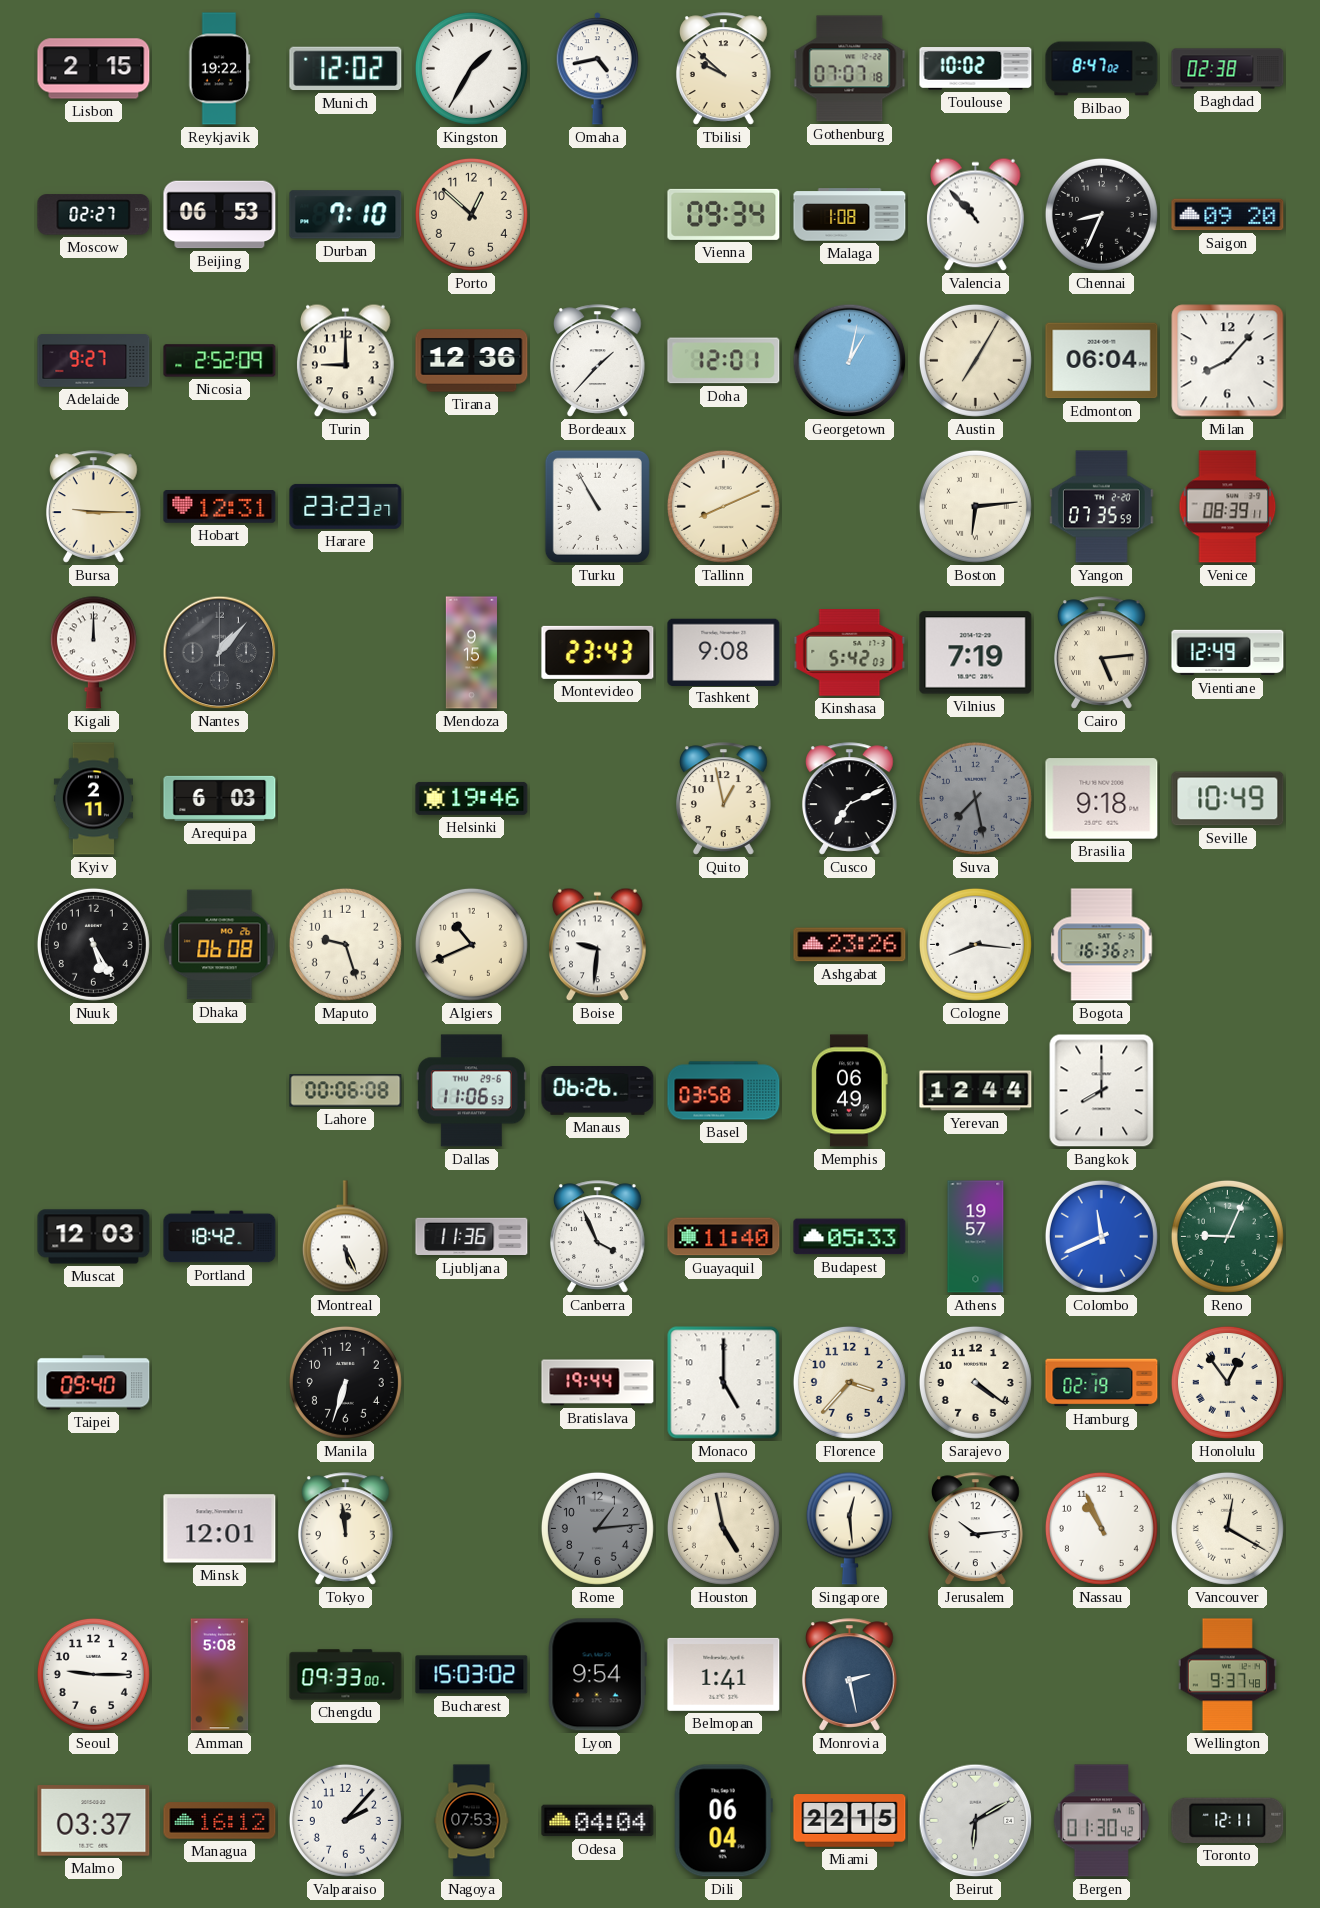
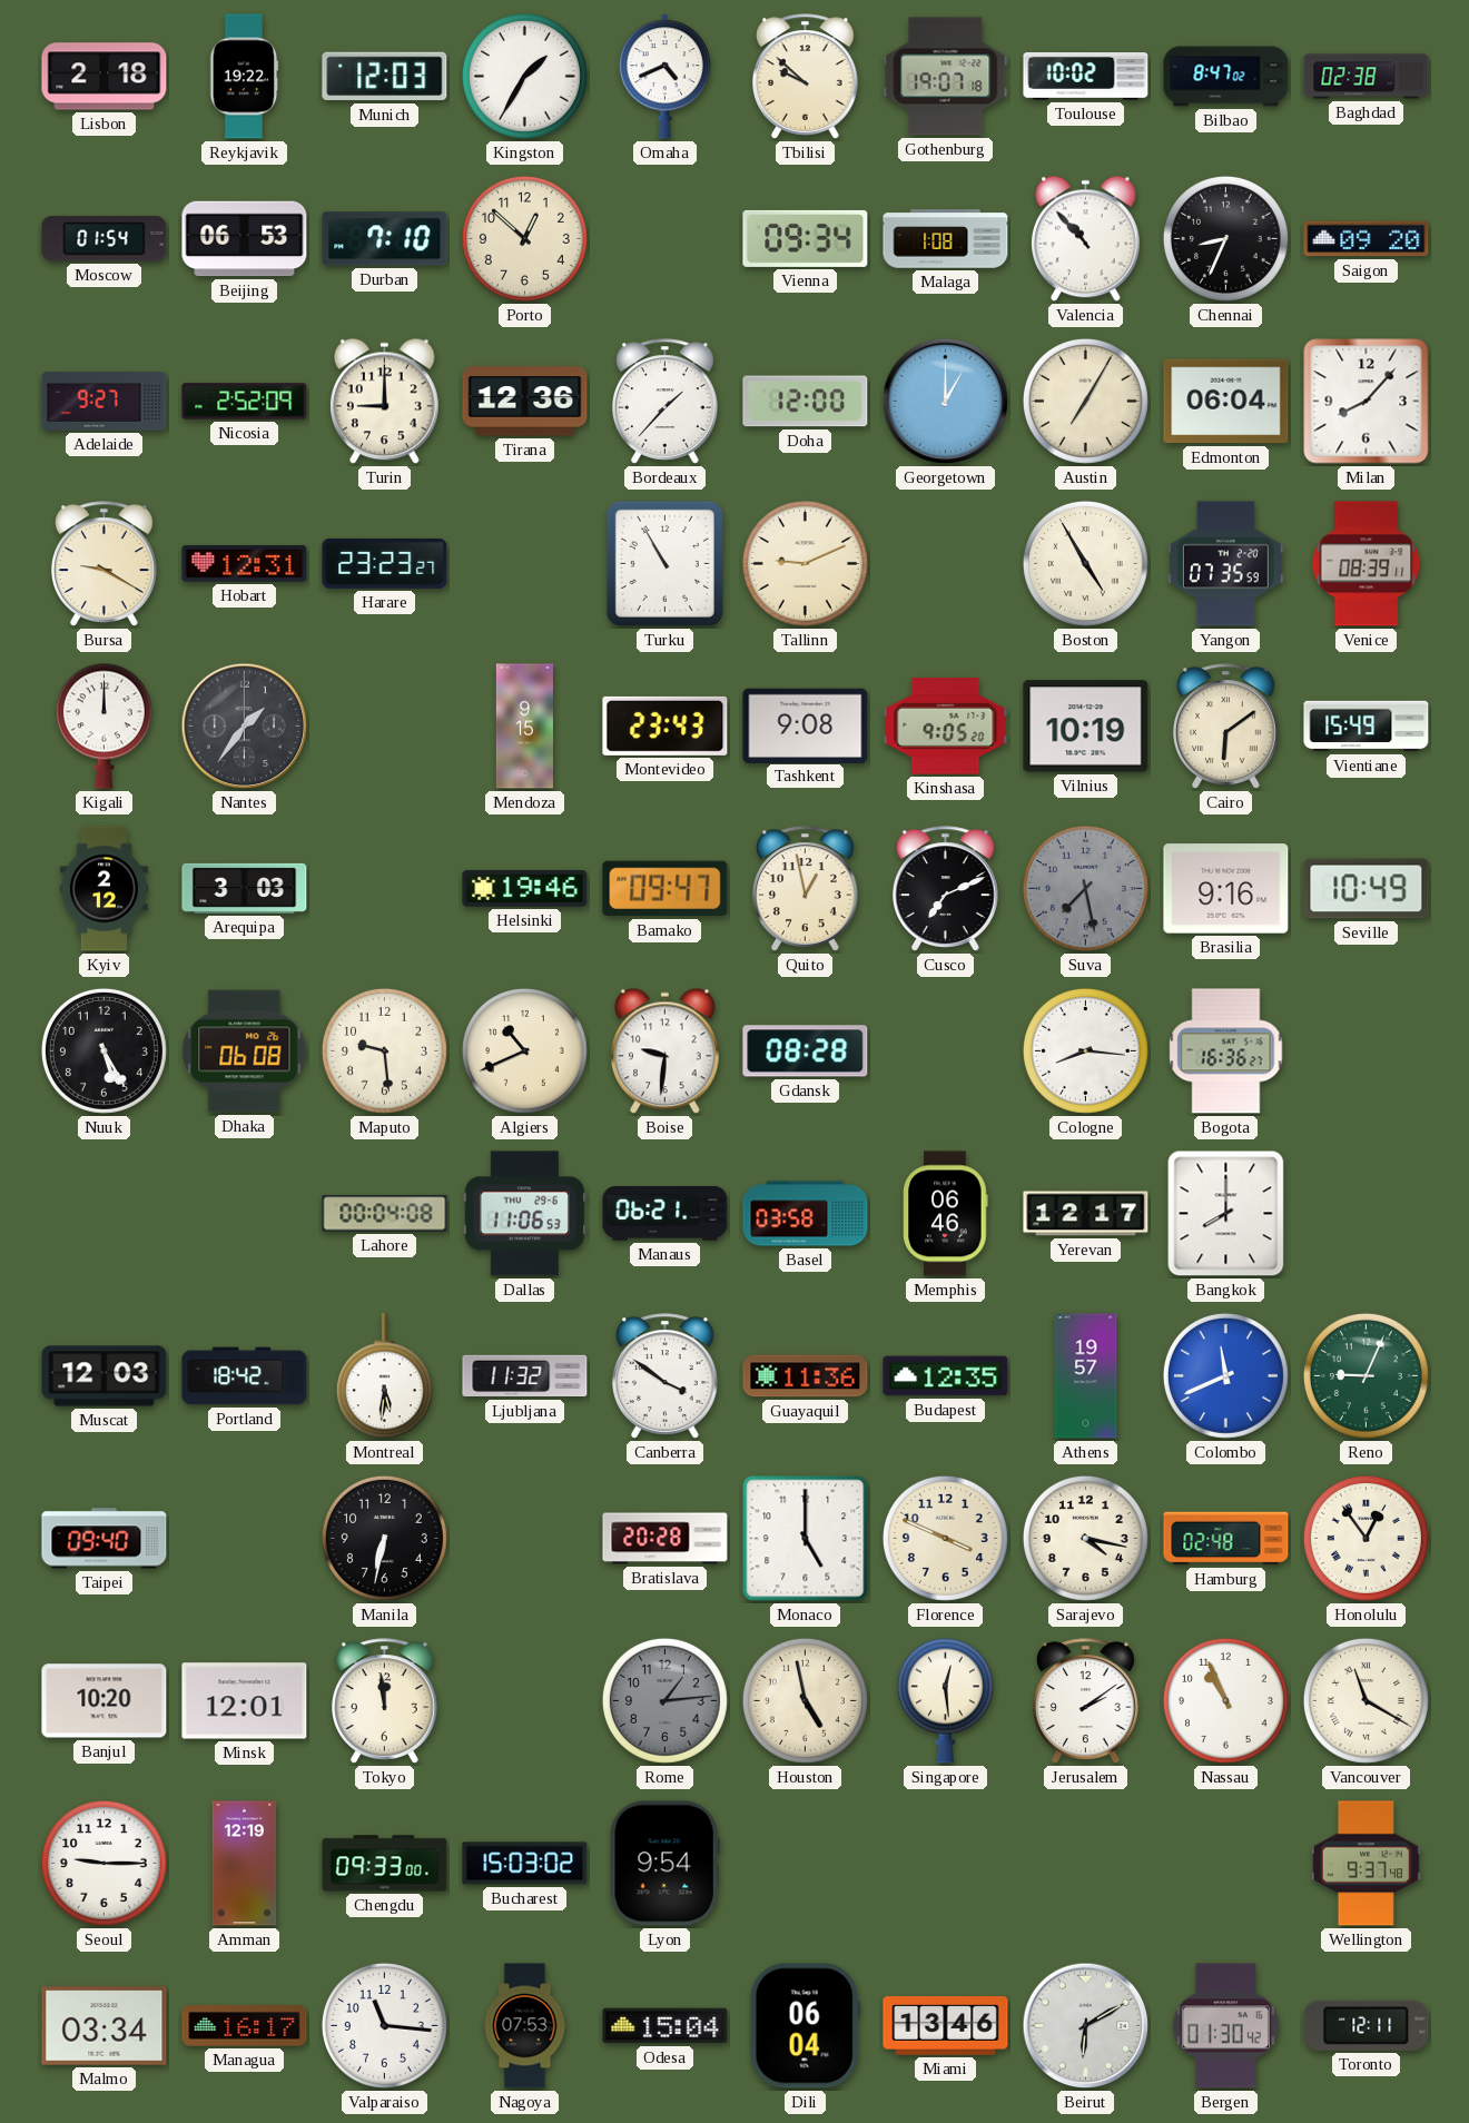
Lisbon: 2:15 -> 2:18
Munich: 12:02 -> 12:03
Omaha: 4:43 -> 4:41
Gothenburg: 07:07 -> 19:07
Moscow: 02:27 -> 01:54
Doha: 12:01 -> 12:00
Georgetown: 1:02 -> 1:00
Bursa: 9:15 -> 9:20
Tallinn: 8:11 -> 9:11
Boston: 6:14 -> 4:55
Nantes: 1:07 -> 1:36
Kinshasa: 5:42 -> 9:05
Vilnius: 7:19 -> 10:19
Cairo: 5:14 -> 6:09
Vientiane: 12:49 -> 15:49
Kyiv: 2:11 -> 2:12
Arequipa: 6:03 -> 3:03
Bamako: none -> 09:47
Brasilia: 9:18 -> 9:16
Maputo: 9:27 -> 9:29
Gdansk: none -> 08:28
Ashgabat: 23:26 -> none
Lahore: 00:06 -> 00:04
Manaus: 06:26 -> 06:21
Memphis: 06:49 -> 06:46
Yerevan: 12:44 -> 12:17
Montreal: 5:26 -> 5:31
Ljubljana: 11:36 -> 11:32
Canberra: 3:56 -> 3:51
Guayaquil: 11:40 -> 11:36
Budapest: 05:33 -> 12:35
Manila: 6:33 -> 6:32
Bratislava: 19:44 -> 20:28
Florence: 3:37 -> 3:49
Sarajevo: 4:21 -> 4:17
Hamburg: 02:19 -> 02:48
Banjul: none -> 10:20
Jerusalem: 10:14 -> 2:09
Vancouver: 12:20 -> 11:20
Amman: 5:08 -> 12:19
Belmopan: 1:41 -> none
Monrovia: 2:28 -> none
Malmo: 03:37 -> 03:34
Managua: 16:12 -> 16:17
Valparaiso: 2:07 -> 11:16
Odesa: 04:04 -> 15:04
Miami: 22:15 -> 13:46
